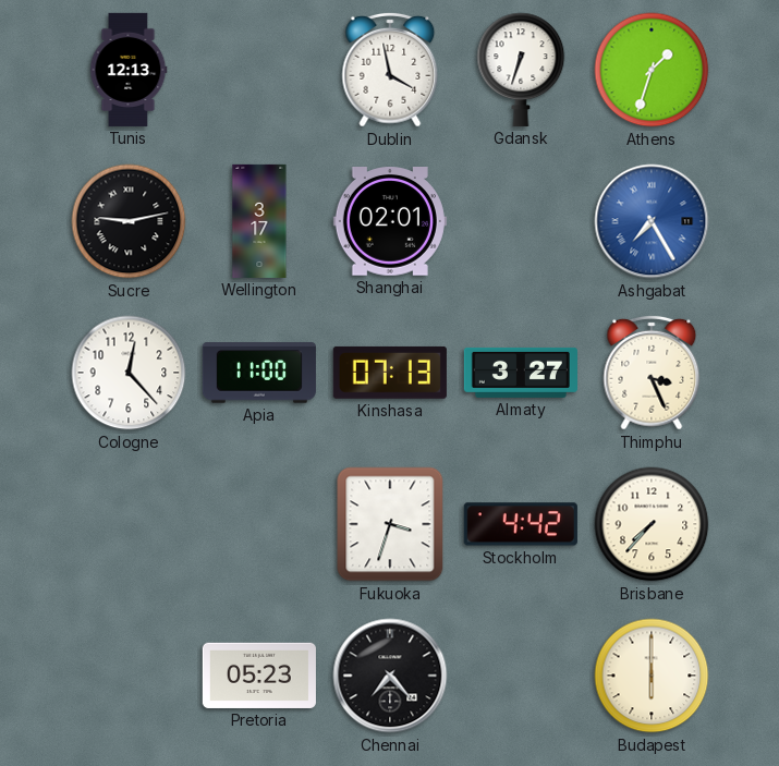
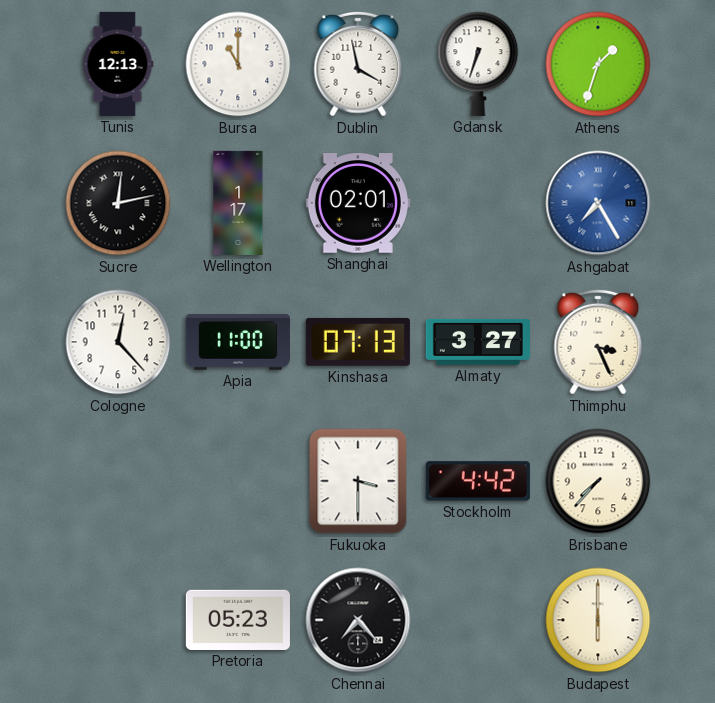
Bursa: none -> 11:00
Sucre: 9:13 -> 12:13
Wellington: 3:17 -> 1:17
Fukuoka: 3:33 -> 3:30
